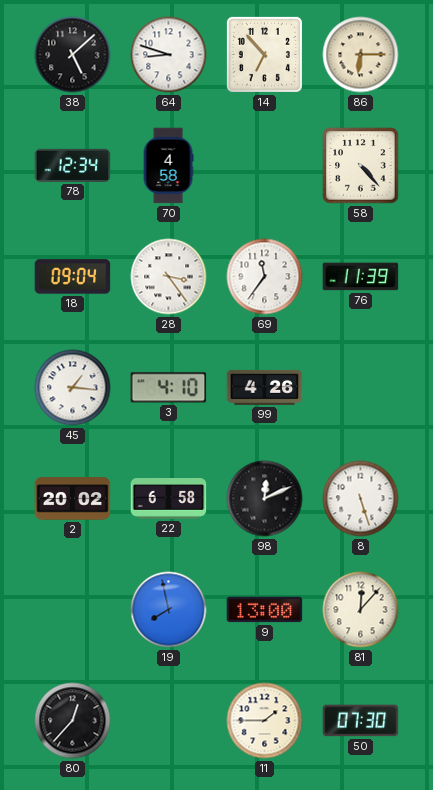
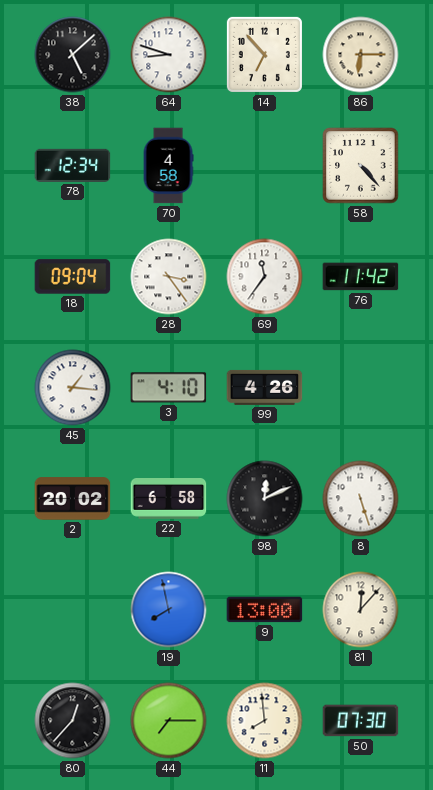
76: 11:39 -> 11:42
44: none -> 7:15
11: 1:45 -> 7:59
